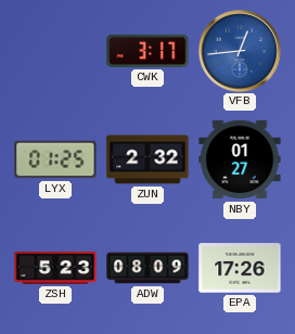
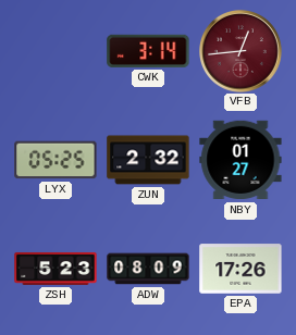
CWK: 3:17 -> 3:14
VFB dial: blue -> burgundy
LYX: 01:25 -> 05:25
